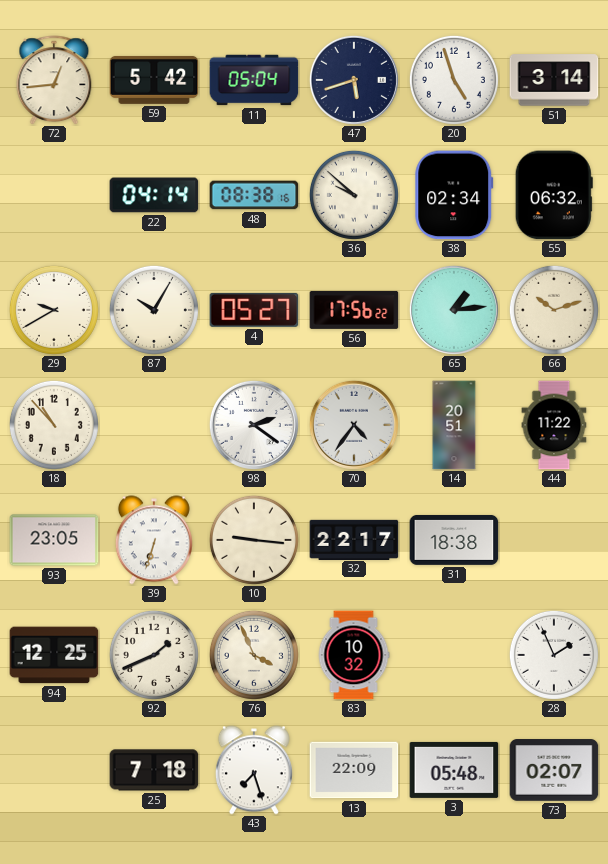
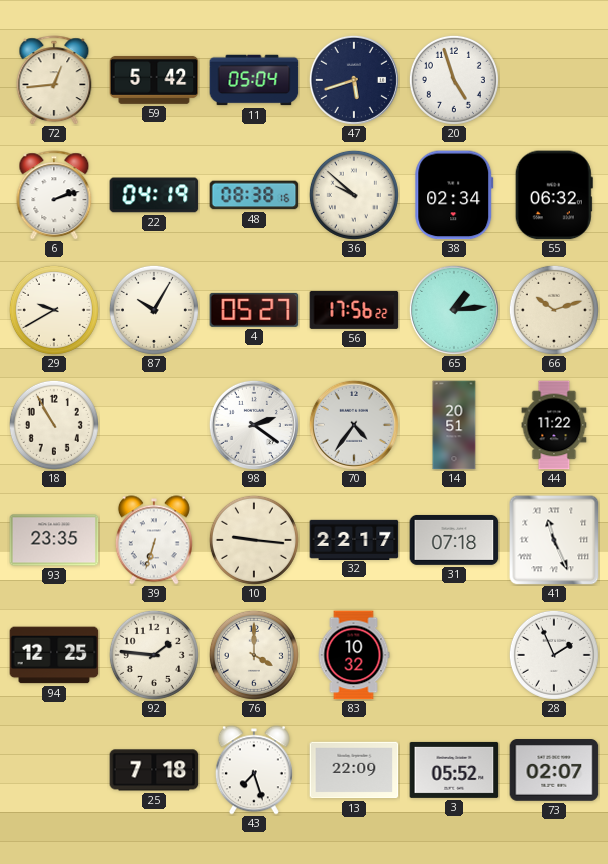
51: 3:14 -> none
6: none -> 2:12
22: 04:14 -> 04:19
18: 10:53 -> 10:55
93: 23:05 -> 23:35
31: 18:38 -> 07:18
41: none -> 11:26
92: 1:41 -> 1:46
76: 3:56 -> 4:00
3: 05:48 -> 05:52
